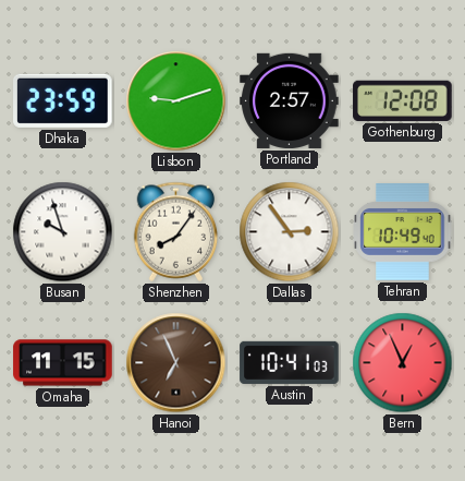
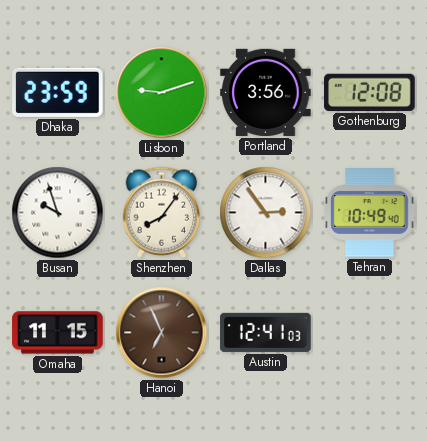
Portland: 2:57 -> 3:56
Austin: 10:41 -> 12:41
Bern: 12:56 -> none
